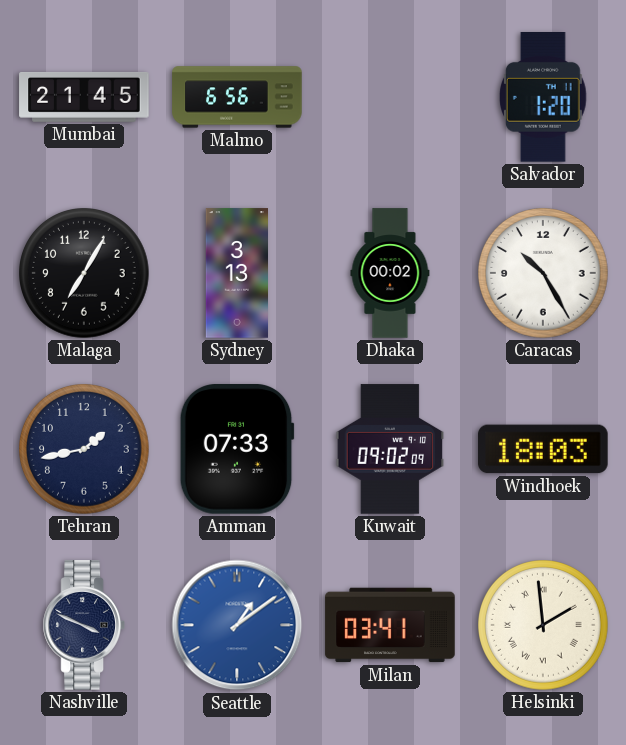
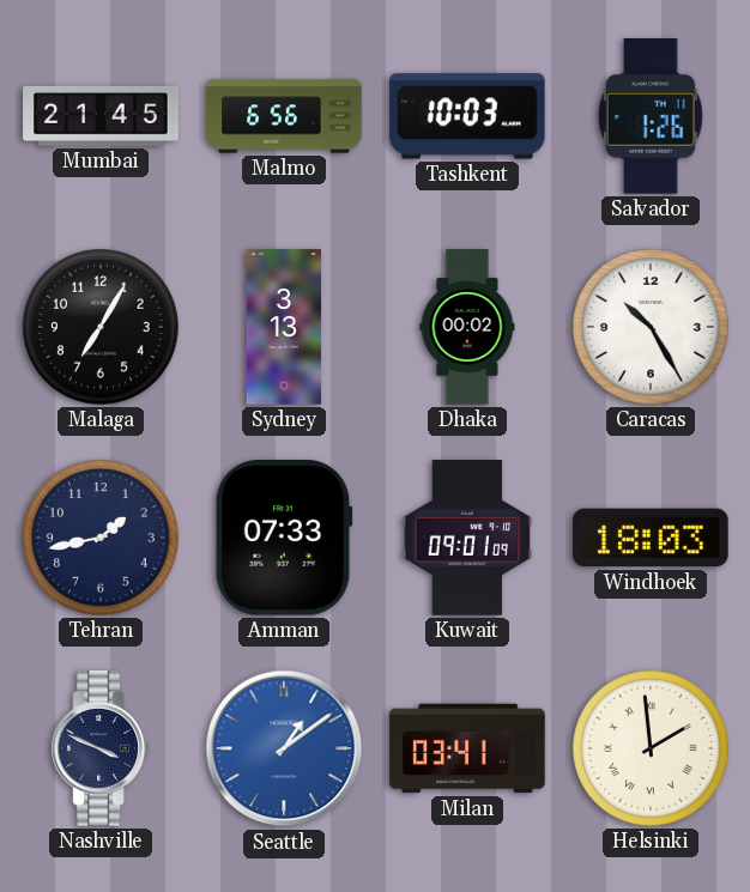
Tashkent: none -> 10:03
Salvador: 1:20 -> 1:26
Kuwait: 09:02 -> 09:01
